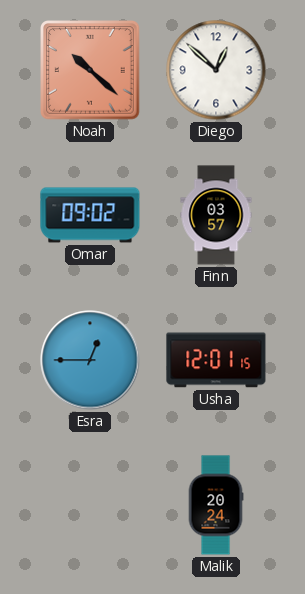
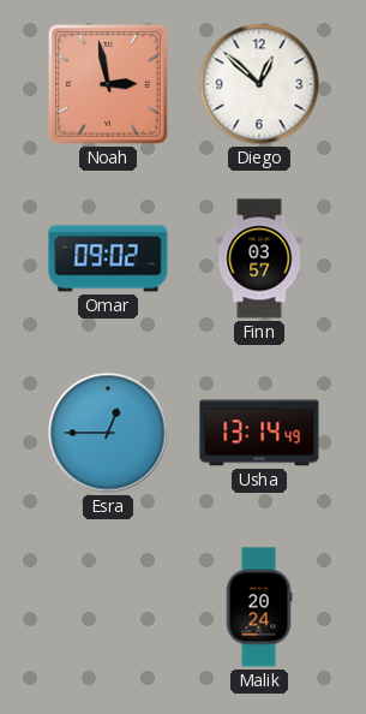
Noah: 10:22 -> 2:58
Usha: 12:01 -> 13:14
